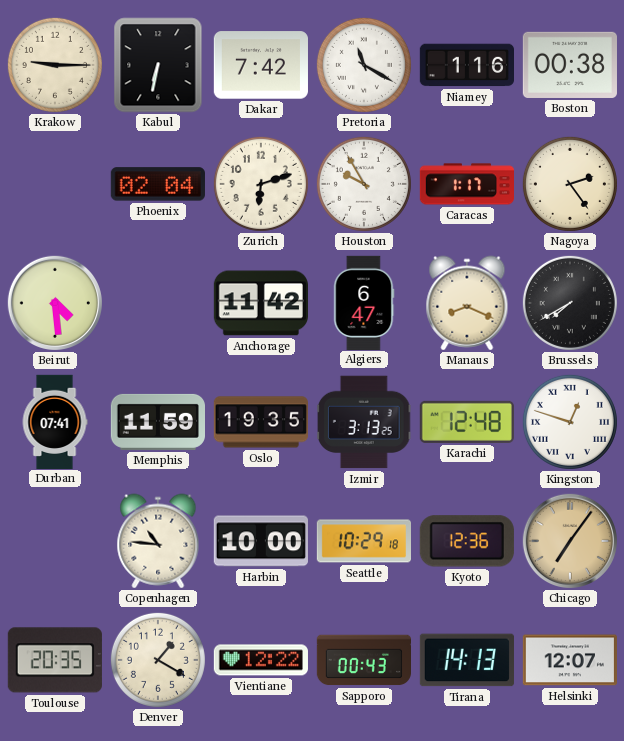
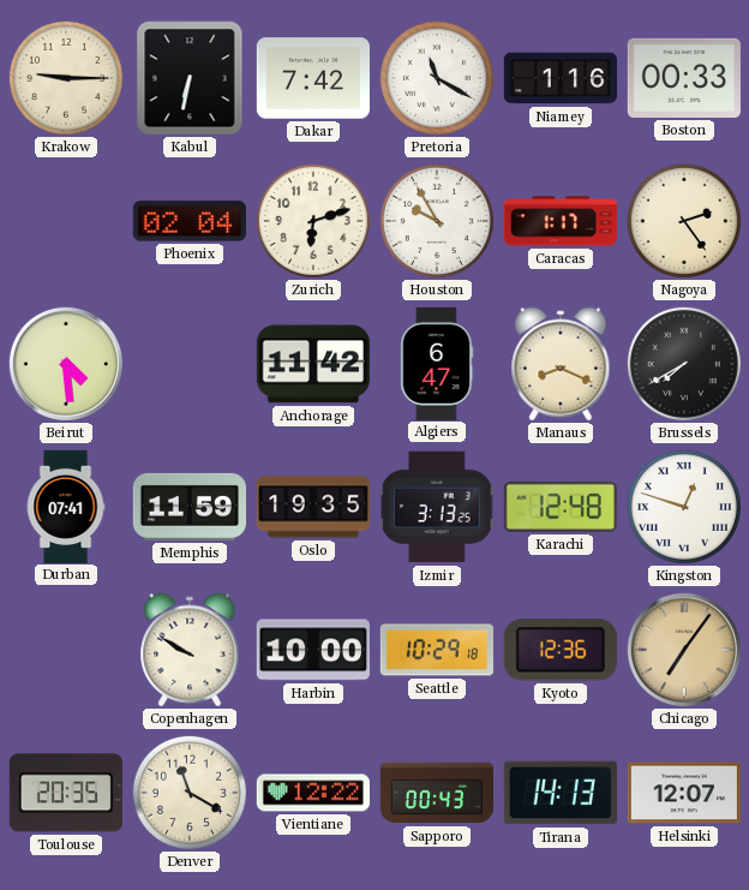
Boston: 00:38 -> 00:33
Copenhagen: 10:46 -> 9:50
Denver: 1:20 -> 11:20
